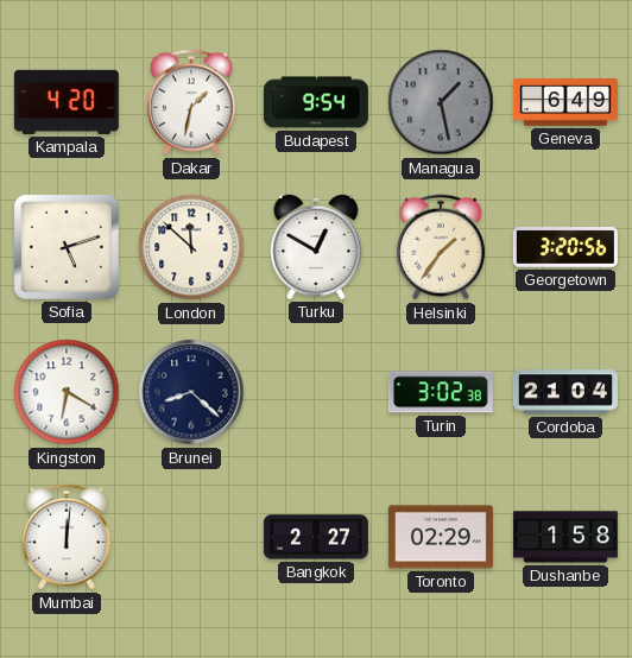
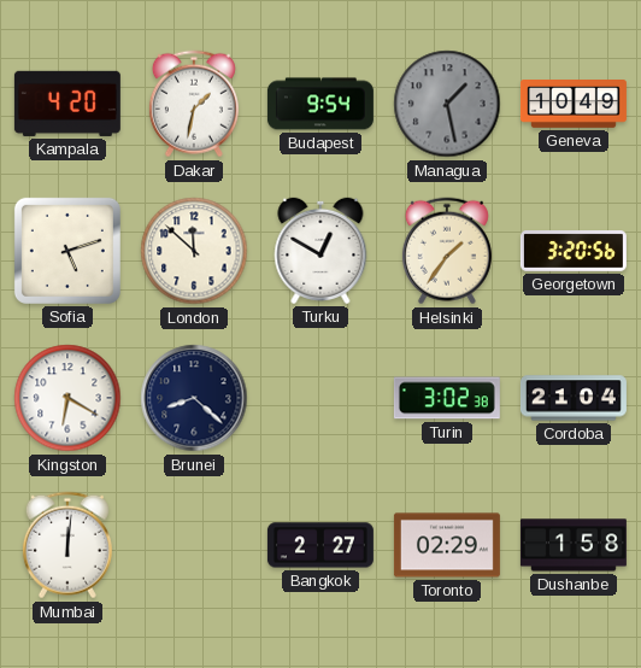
Geneva: 6:49 -> 10:49
